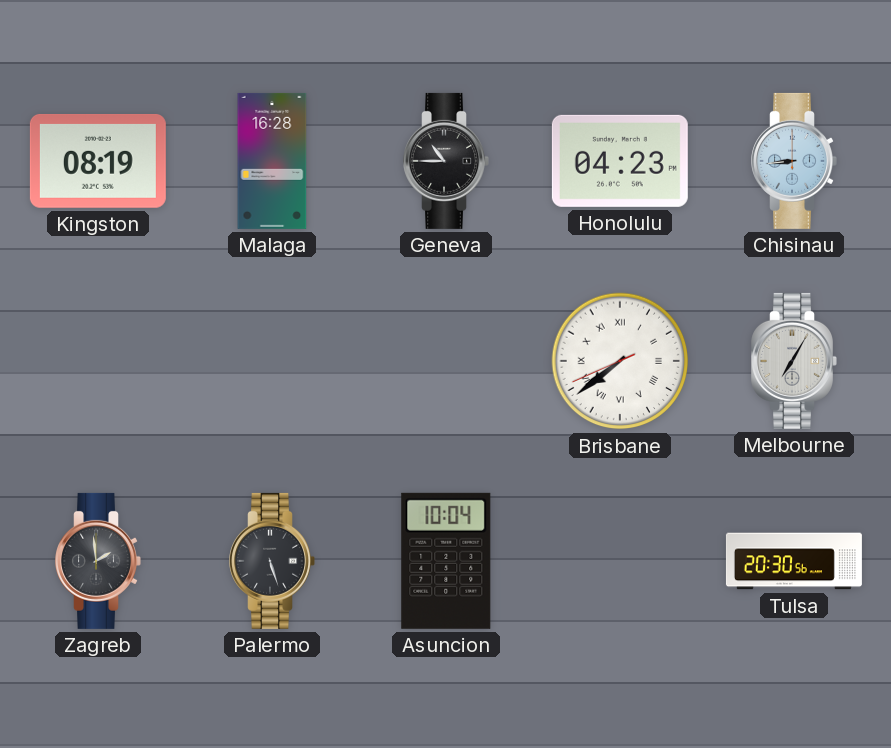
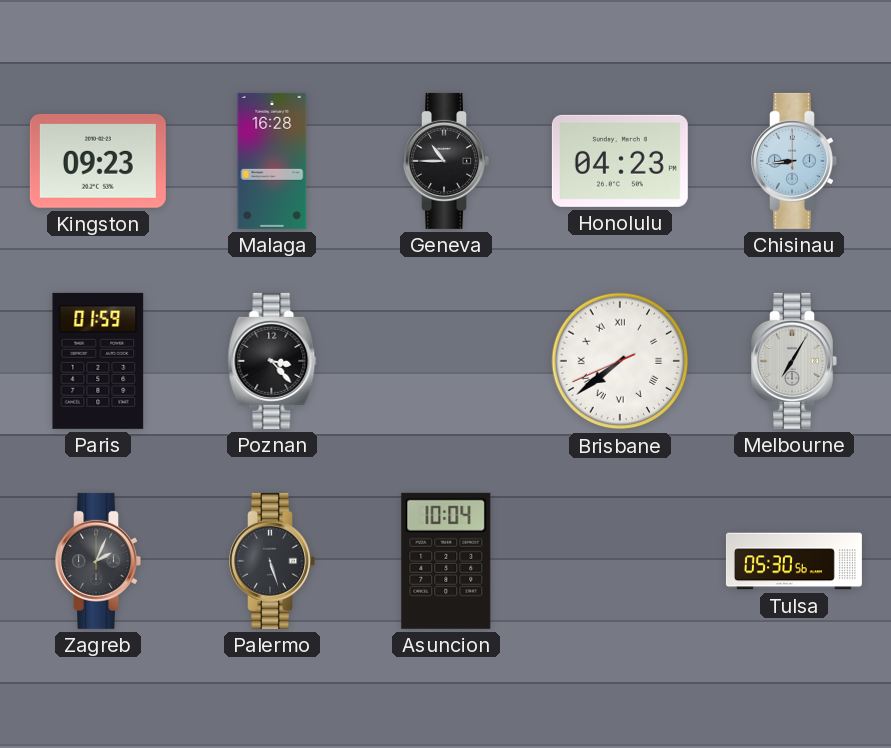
Kingston: 08:19 -> 09:23
Paris: none -> 01:59
Poznan: none -> 3:23
Zagreb: 1:59 -> 2:04
Tulsa: 20:30 -> 05:30
